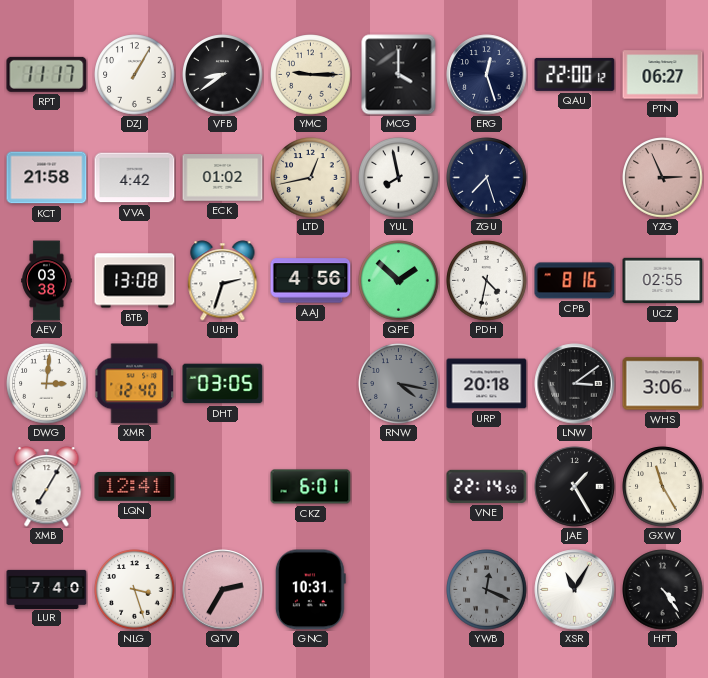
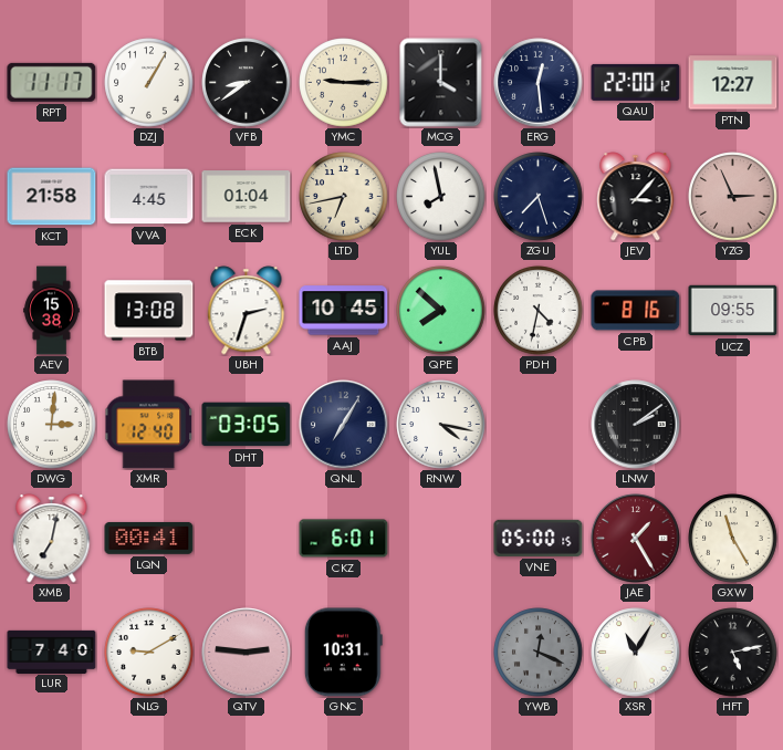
ERG: 12:27 -> 12:29
PTN: 06:27 -> 12:27
VVA: 4:42 -> 4:45
ECK: 01:02 -> 01:04
LTD: 12:43 -> 6:43
JEV: none -> 3:07
AEV: 03:38 -> 15:38
AAJ: 4:56 -> 10:45
QPE: 1:52 -> 7:52
UCZ: 02:55 -> 09:55
QNL: none -> 7:05
RNW dial: grey -> white
URP: 20:18 -> none
LNW: 3:09 -> 2:09
WHS: 3:06 -> none
XMB: 7:05 -> 7:02
LQN: 12:41 -> 00:41
VNE: 22:14 -> 05:00
JAE dial: black -> burgundy
NLG: 3:27 -> 9:10
QTV: 2:35 -> 2:46
HFT: 4:24 -> 5:13
